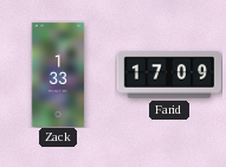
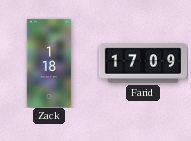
Zack: 1:33 -> 1:18
